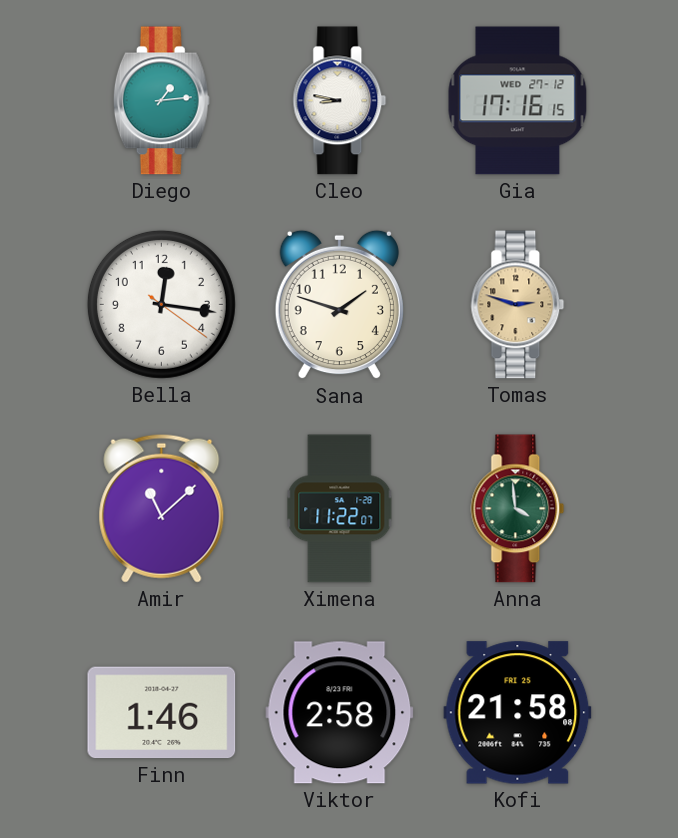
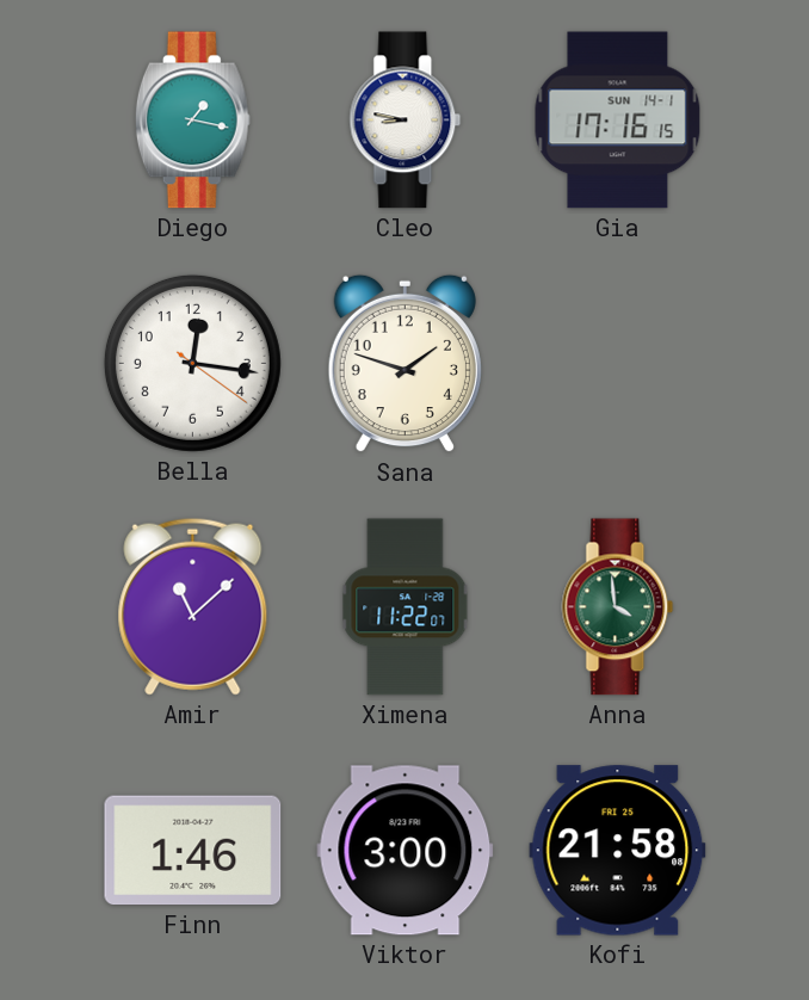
Diego: 1:14 -> 1:17
Gia date: WED 27-12 -> SUN 14-1
Tomas: 2:48 -> none
Viktor: 2:58 -> 3:00
